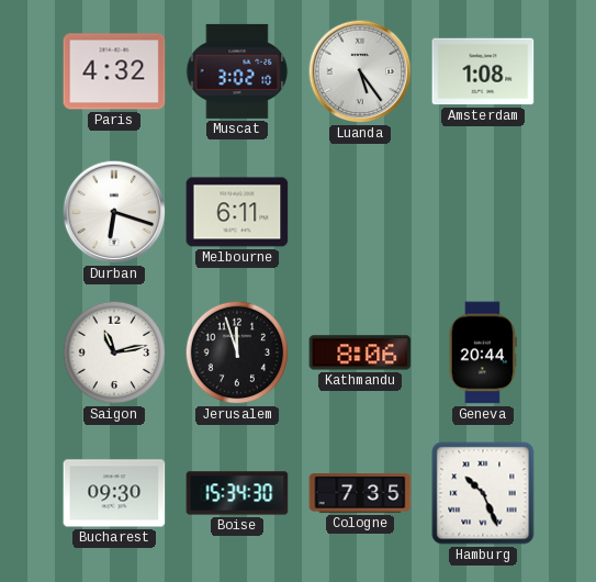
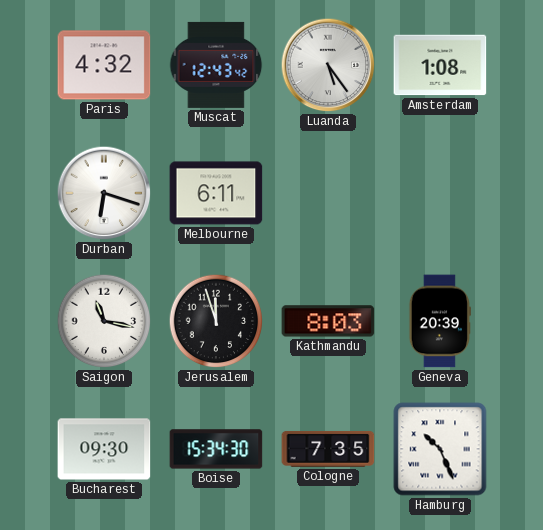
Muscat: 3:02 -> 12:43
Saigon: 11:13 -> 11:17
Kathmandu: 8:06 -> 8:03
Geneva: 20:44 -> 20:39
